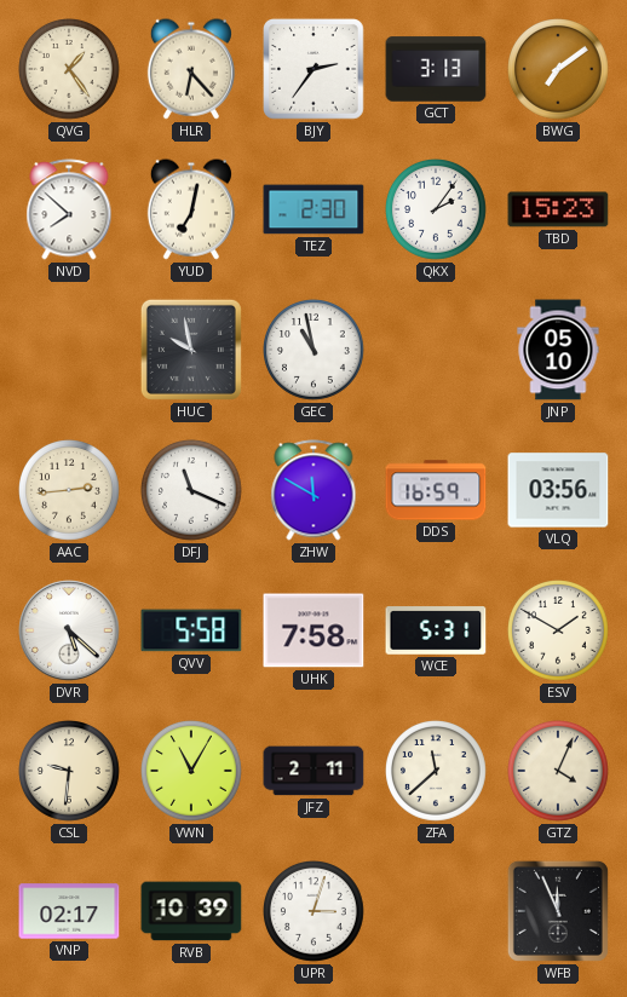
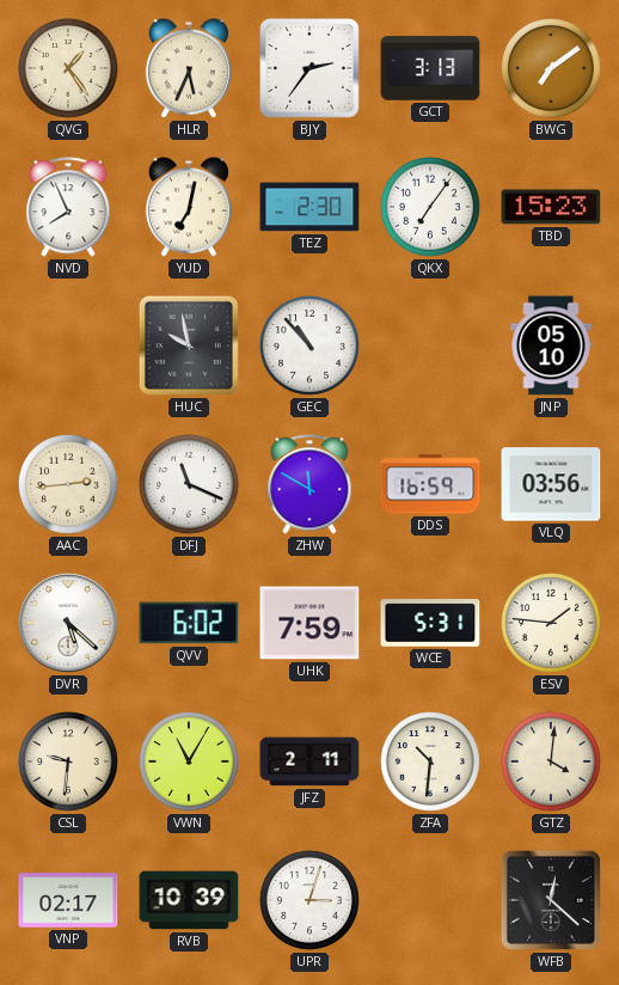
HLR: 6:23 -> 5:34
NVD: 7:52 -> 7:56
QKX: 2:06 -> 7:06
GEC: 10:58 -> 10:53
QVV: 5:58 -> 6:02
UHK: 7:58 -> 7:59
ESV: 1:50 -> 1:46
ZFA: 11:38 -> 10:31
GTZ: 4:04 -> 4:01
WFB: 11:56 -> 12:22
